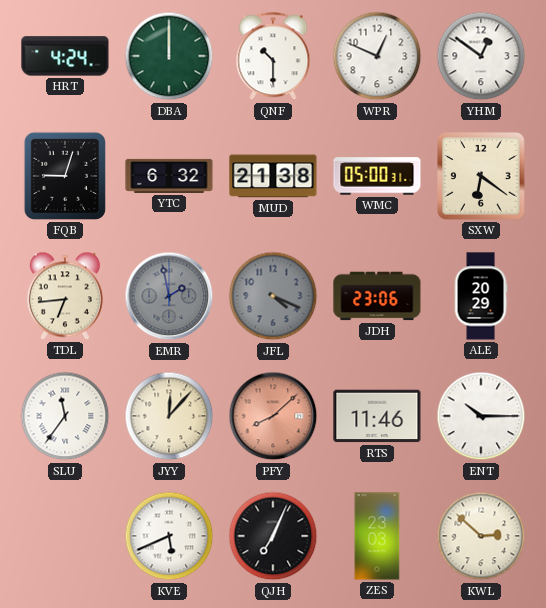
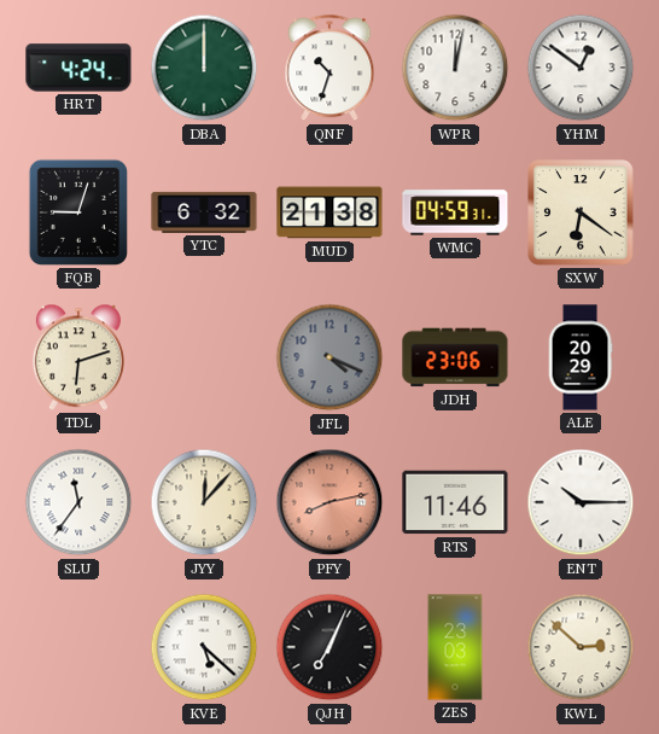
QNF: 10:30 -> 10:33
WPR: 12:49 -> 12:02
WMC: 05:00 -> 04:59
TDL: 6:44 -> 6:12
EMR: 1:58 -> none
PFY: 8:08 -> 8:13
KVE: 5:41 -> 5:22
